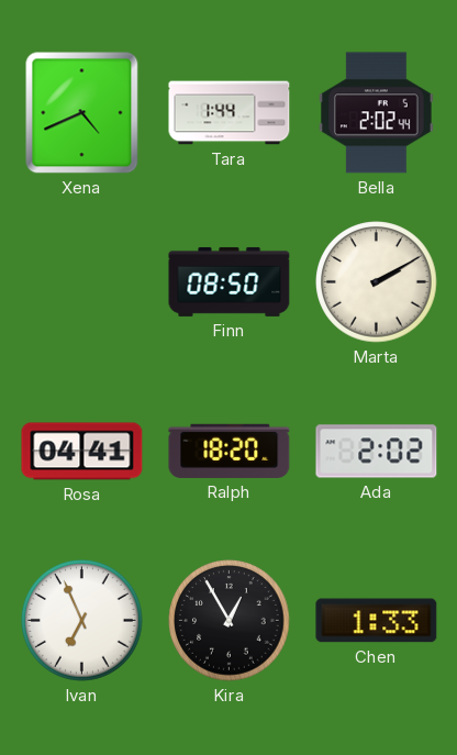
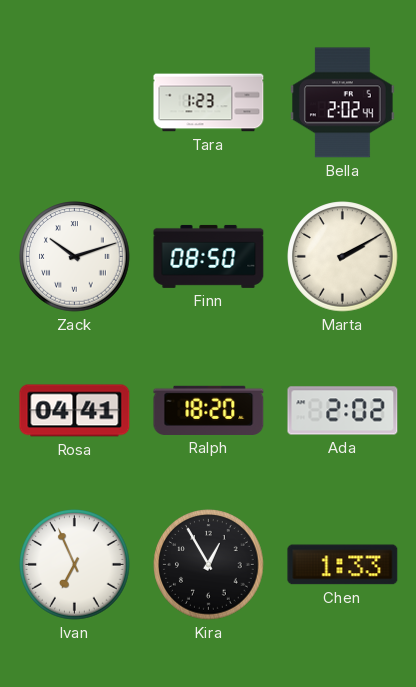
Xena: 4:41 -> none
Tara: 1:44 -> 1:23
Zack: none -> 10:12
